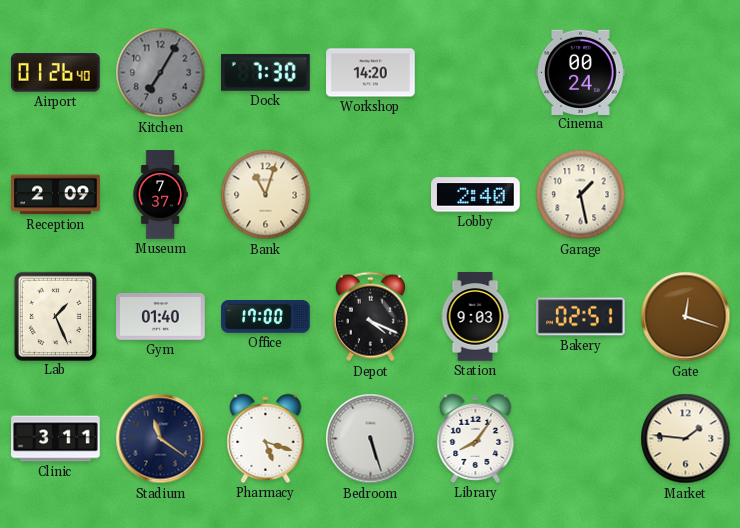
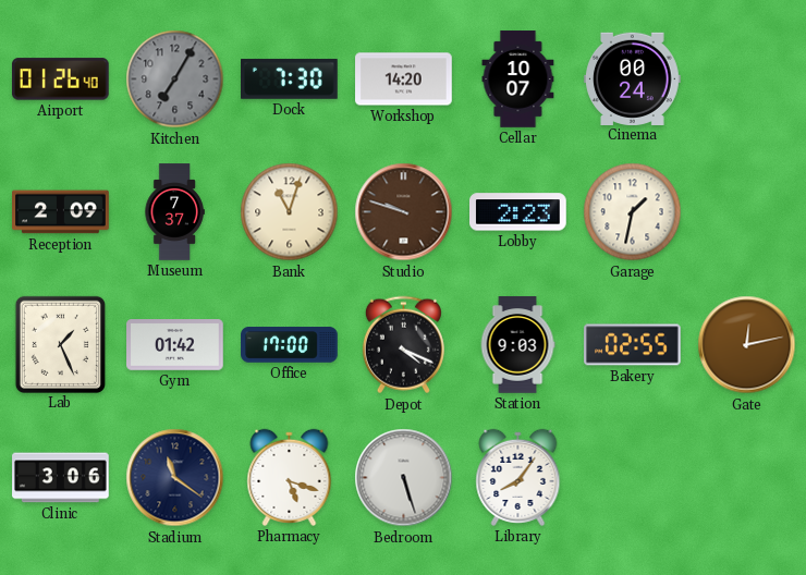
Cellar: none -> 10:07
Studio: none -> 9:48
Lobby: 2:40 -> 2:23
Garage: 1:28 -> 1:32
Gym: 01:40 -> 01:42
Bakery: 02:51 -> 02:55
Gate: 12:18 -> 12:13
Clinic: 3:11 -> 3:06
Market: 1:46 -> none
